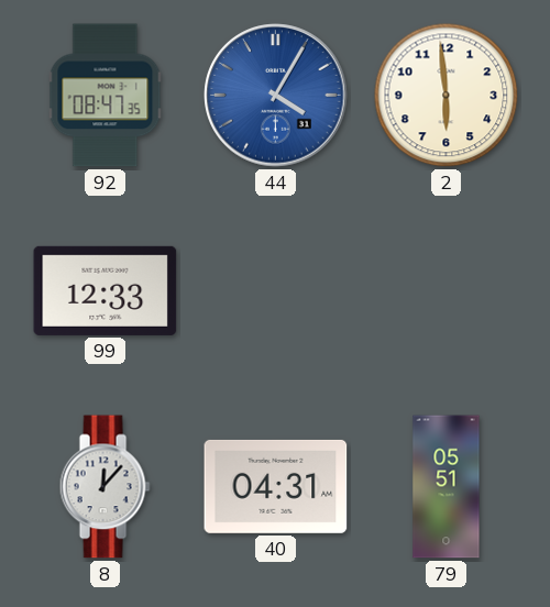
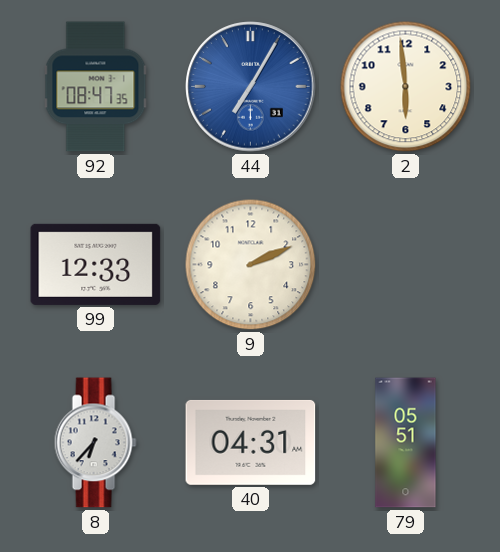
44: 4:05 -> 7:05
9: none -> 2:11
8: 12:07 -> 6:37
